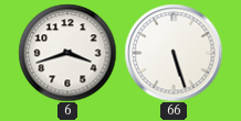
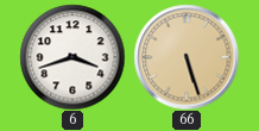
66 dial: white -> champagne
